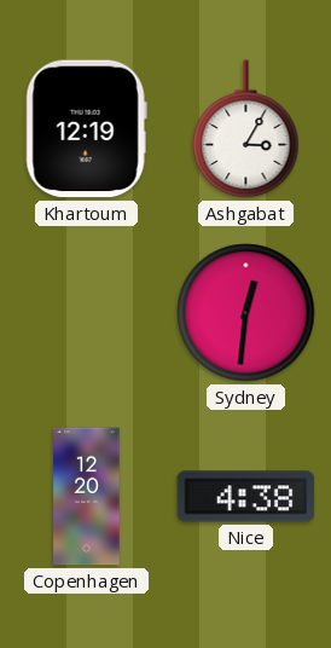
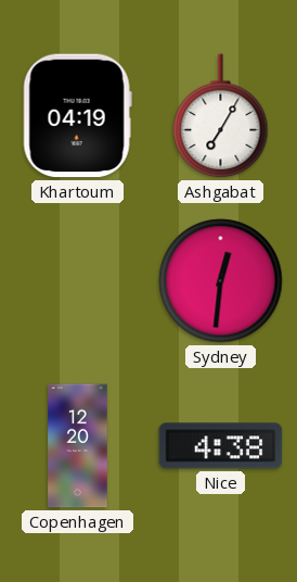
Khartoum: 12:19 -> 04:19
Ashgabat: 3:05 -> 7:05
